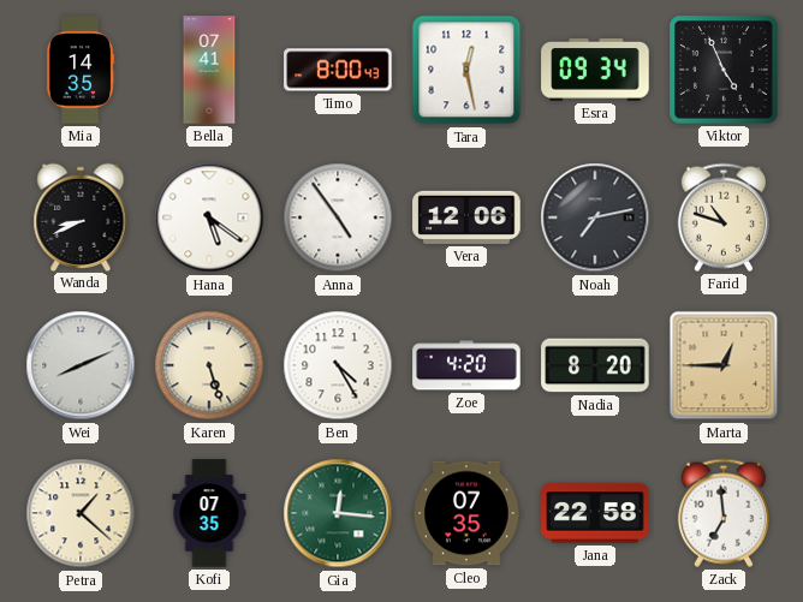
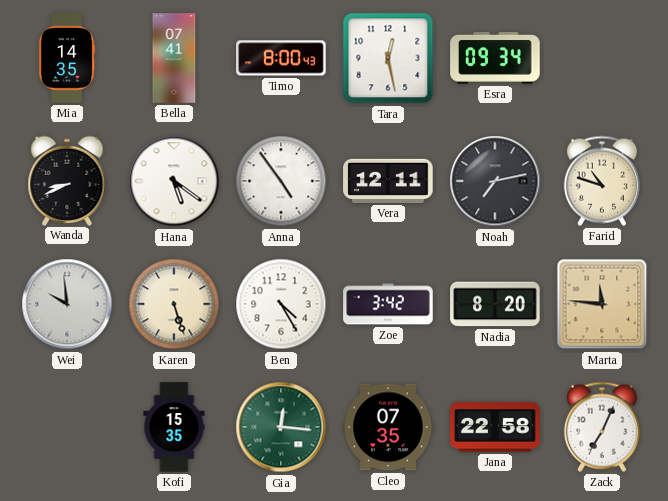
Viktor: 4:56 -> none
Vera: 12:06 -> 12:11
Wei: 8:11 -> 9:59
Zoe: 4:20 -> 3:42
Marta: 12:45 -> 11:46
Petra: 1:22 -> none
Kofi: 07:35 -> 15:35
Zack: 6:59 -> 7:04
